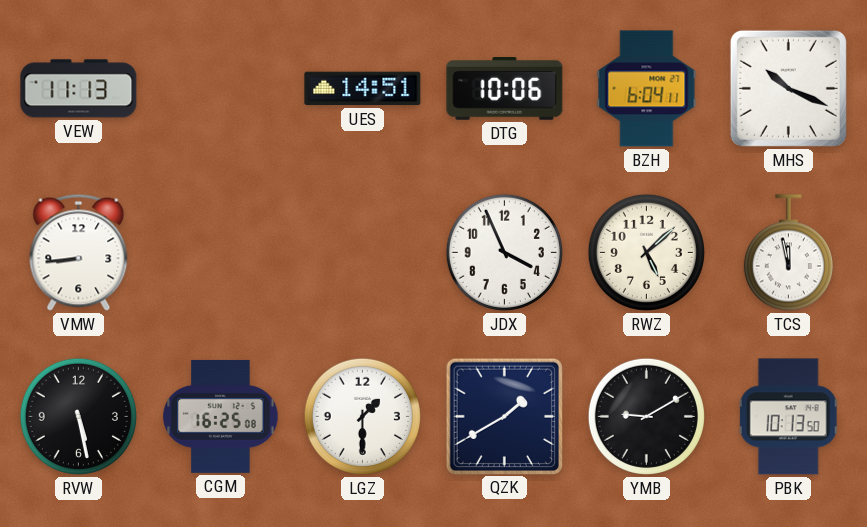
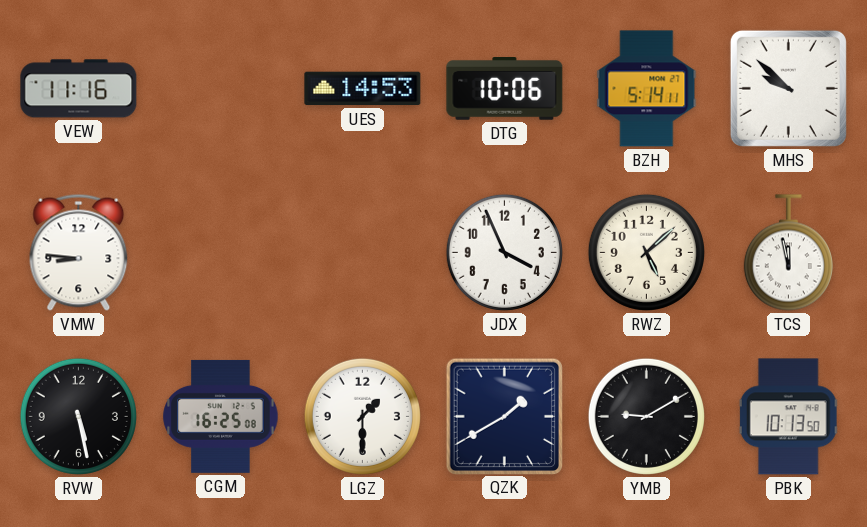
VEW: 11:13 -> 11:16
UES: 14:51 -> 14:53
BZH: 6:04 -> 5:14
MHS: 10:19 -> 9:52
VMW: 8:44 -> 8:46
